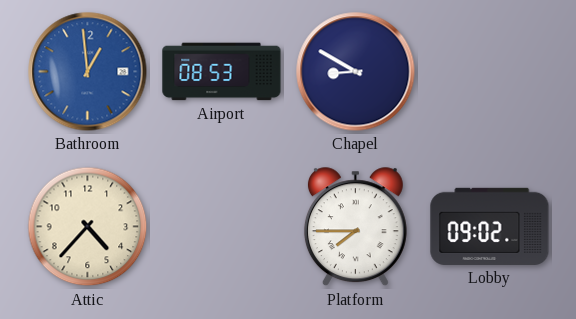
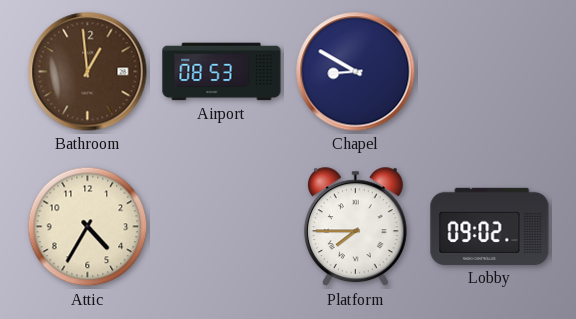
Bathroom dial: blue -> brown
Attic: 4:37 -> 4:35
